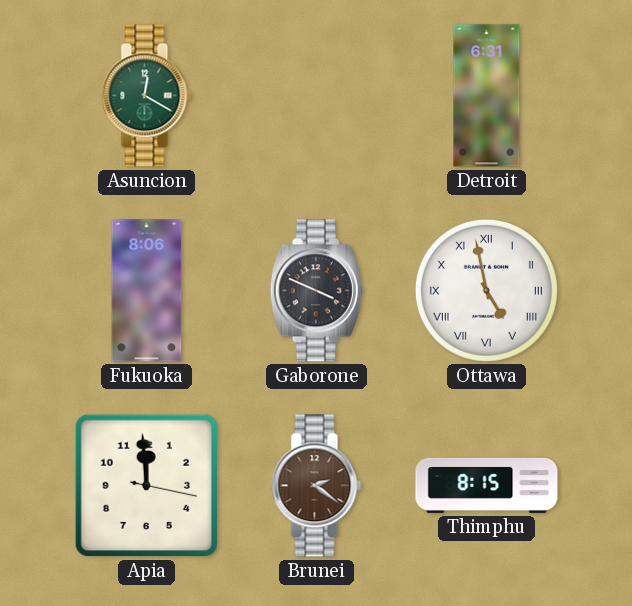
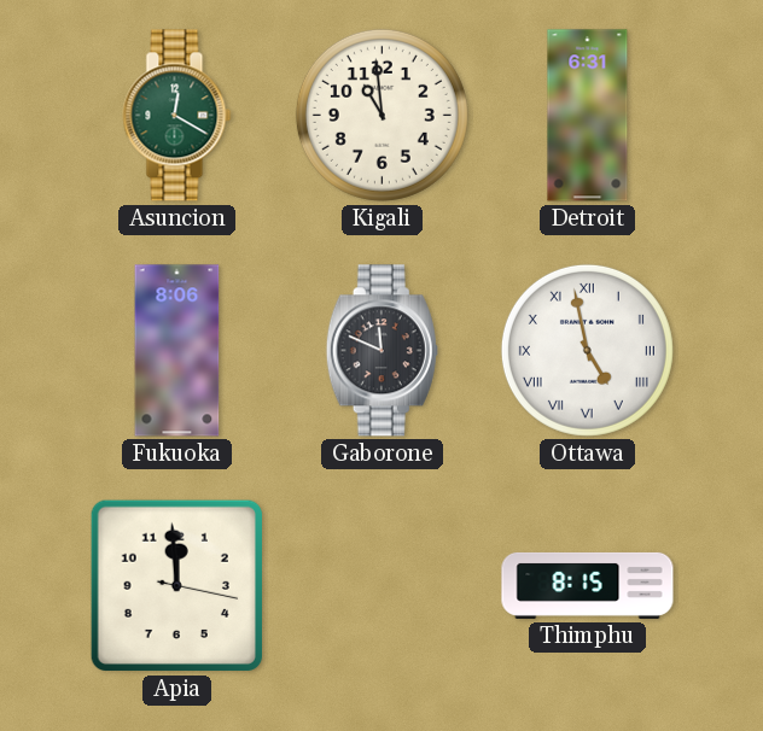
Kigali: none -> 10:59
Gaborone: 3:49 -> 11:49
Brunei: 2:21 -> none
